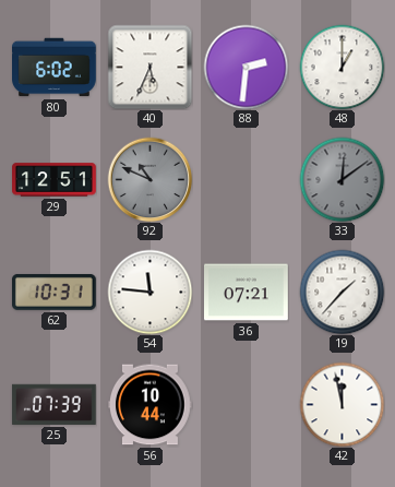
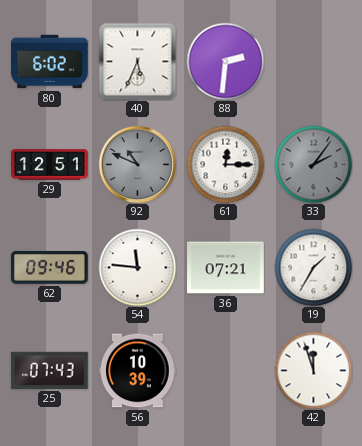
48: 1:00 -> none
61: none -> 12:15
33: 12:09 -> 2:06
62: 10:31 -> 09:46
19: 1:37 -> 1:35
25: 07:39 -> 07:43
56: 10:44 -> 10:39
42: 11:58 -> 11:57
